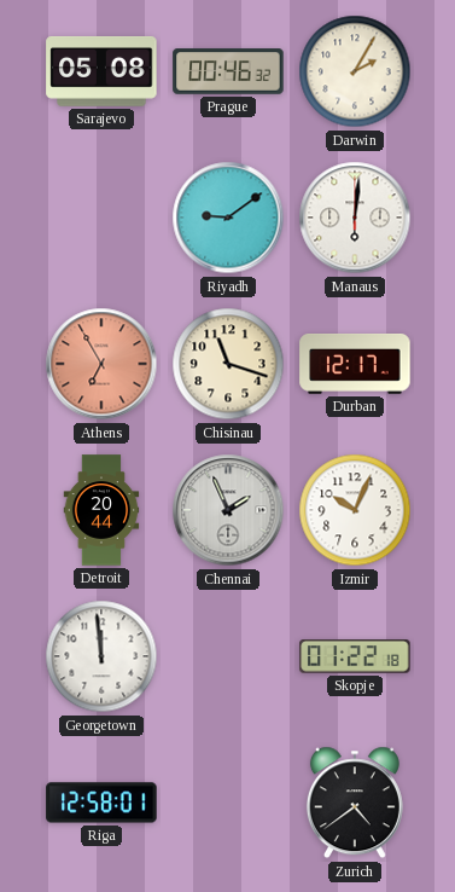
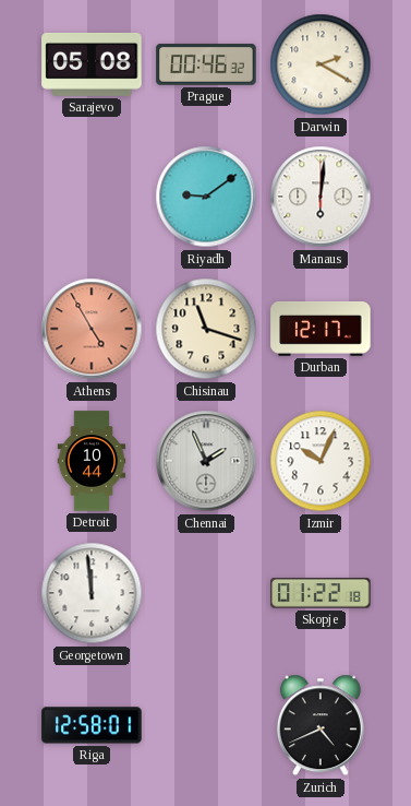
Darwin: 2:05 -> 2:20
Athens: 6:55 -> 4:55
Detroit: 20:44 -> 10:44
Zurich: 4:39 -> 4:41
